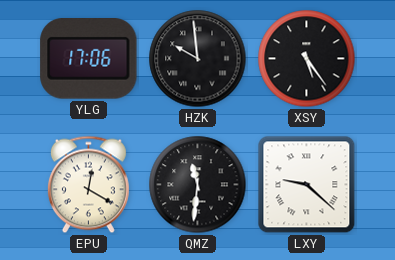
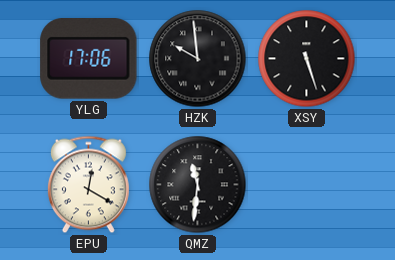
XSY: 5:24 -> 5:27
LXY: 9:22 -> none
